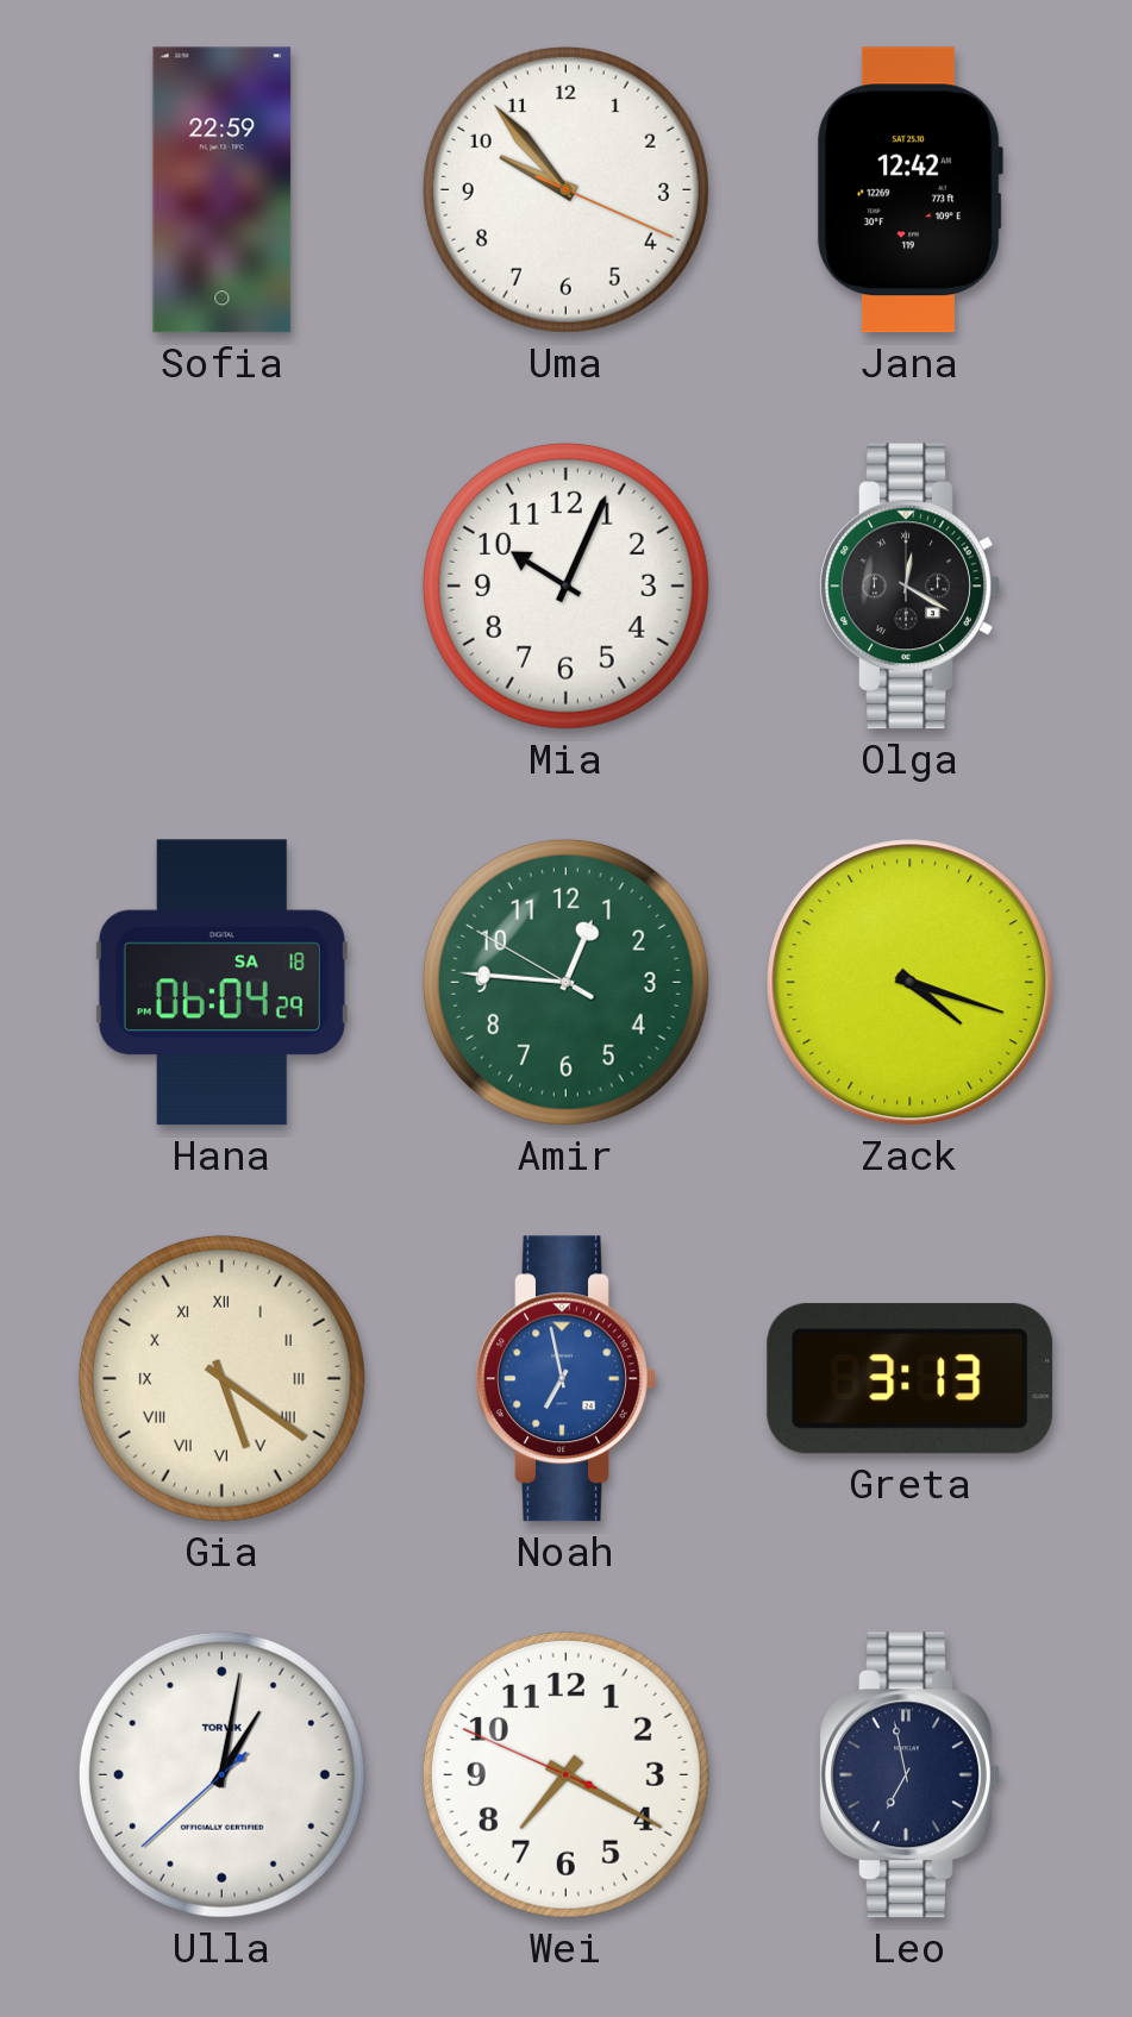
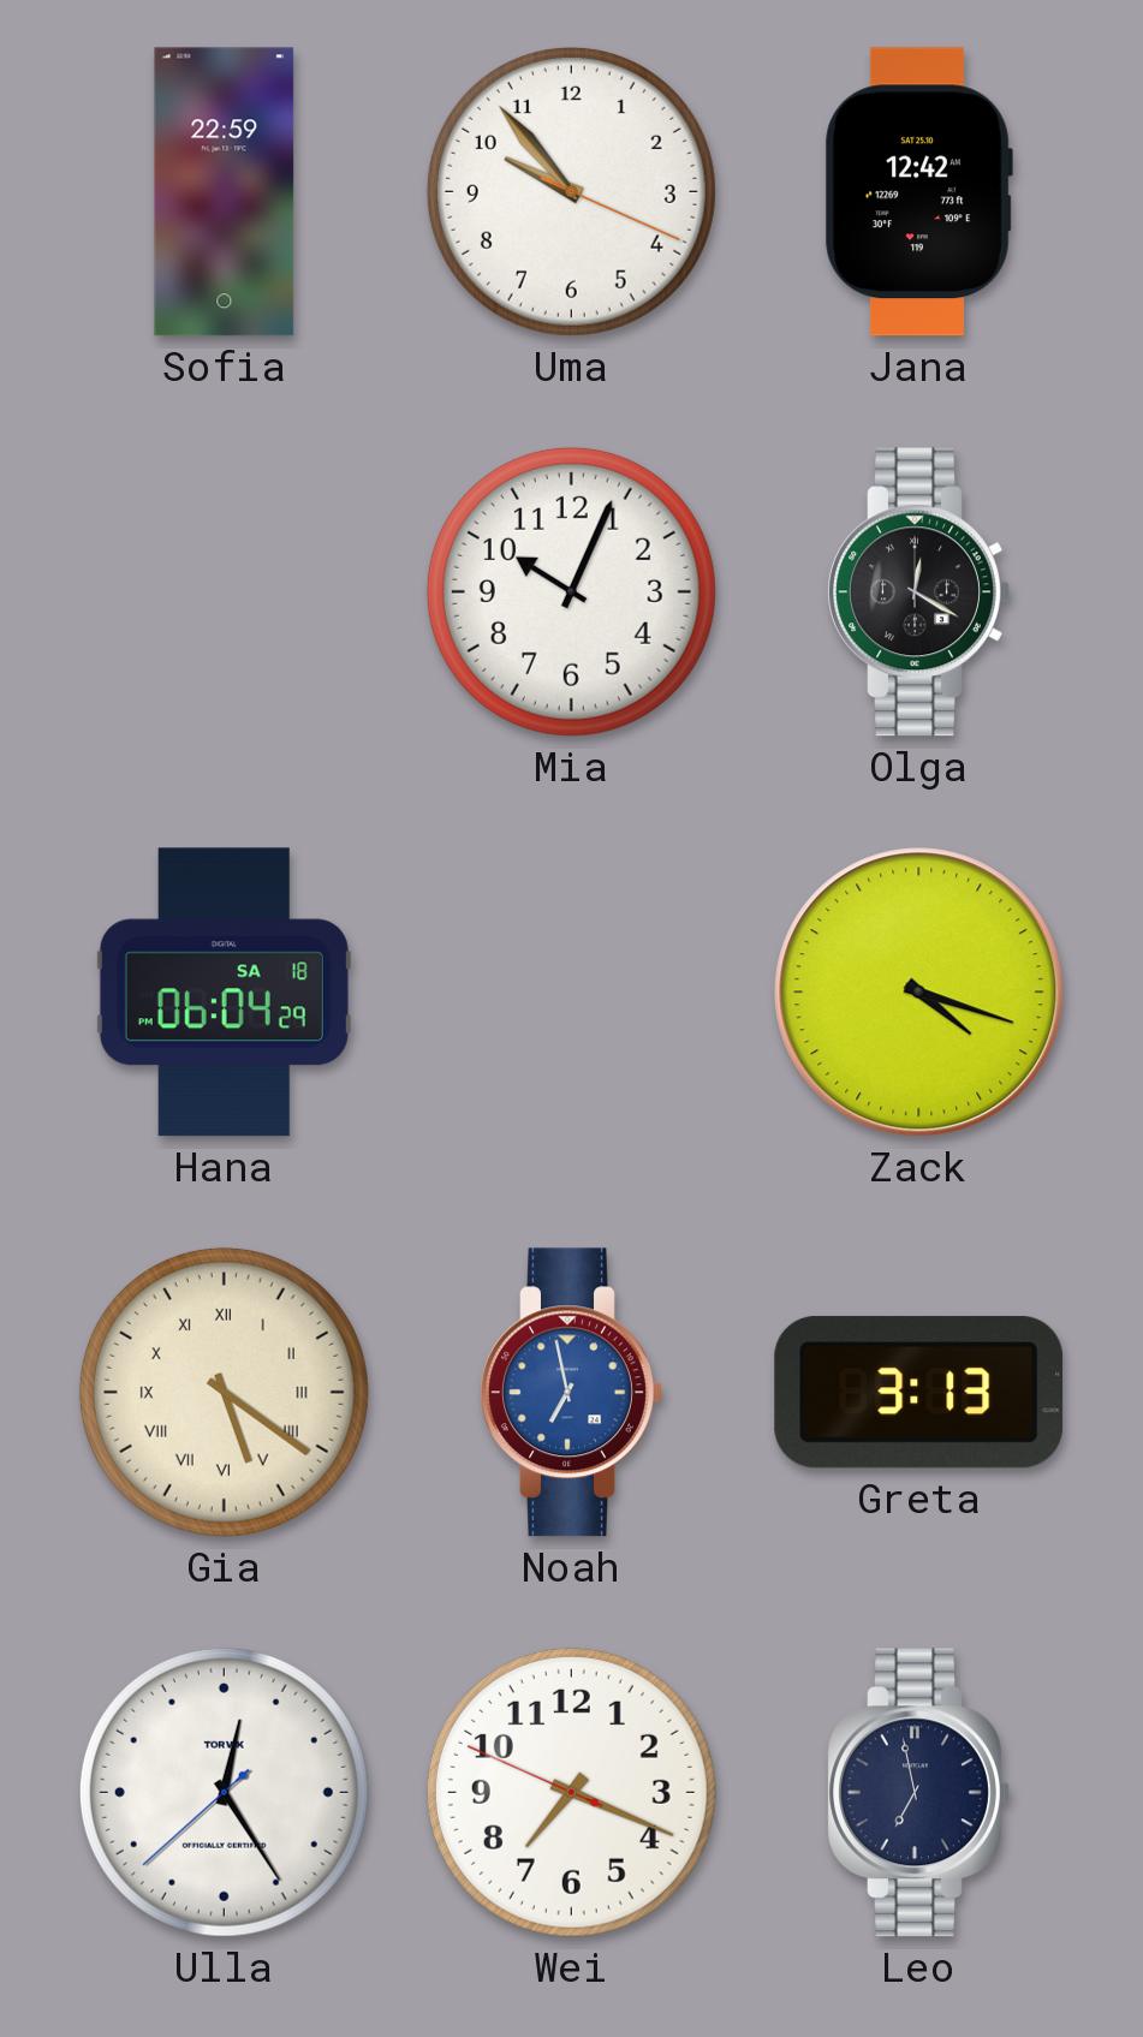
Amir: 12:45 -> none
Ulla: 1:01 -> 12:24
Wei: 7:19 -> 7:18
